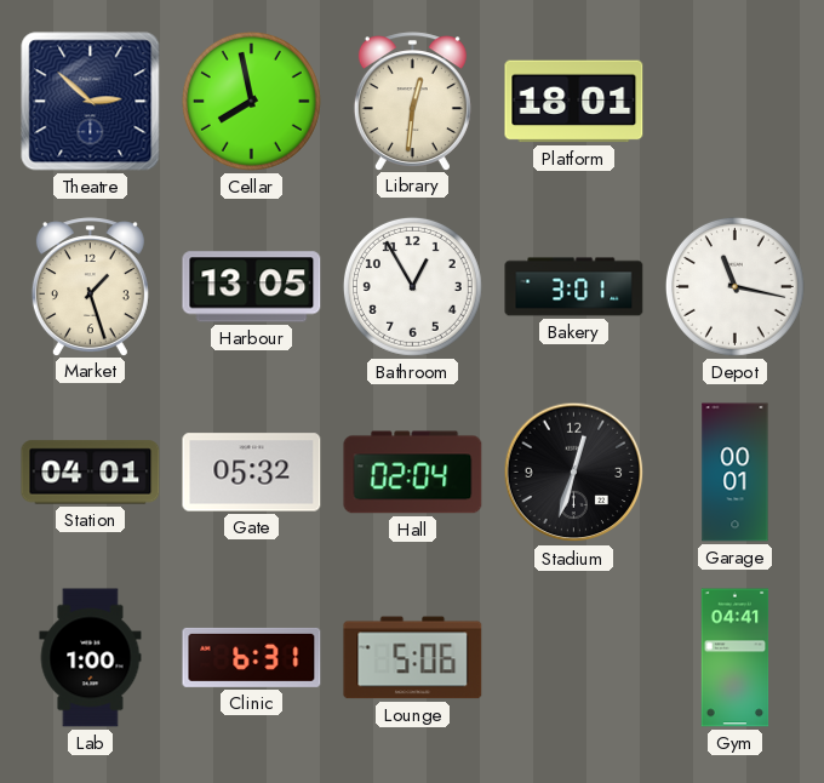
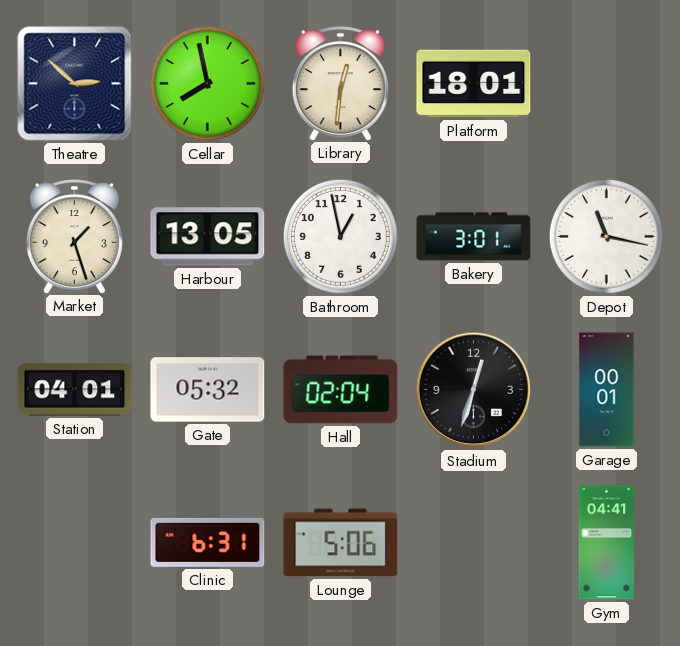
Bathroom: 12:55 -> 12:58
Lab: 1:00 -> none
